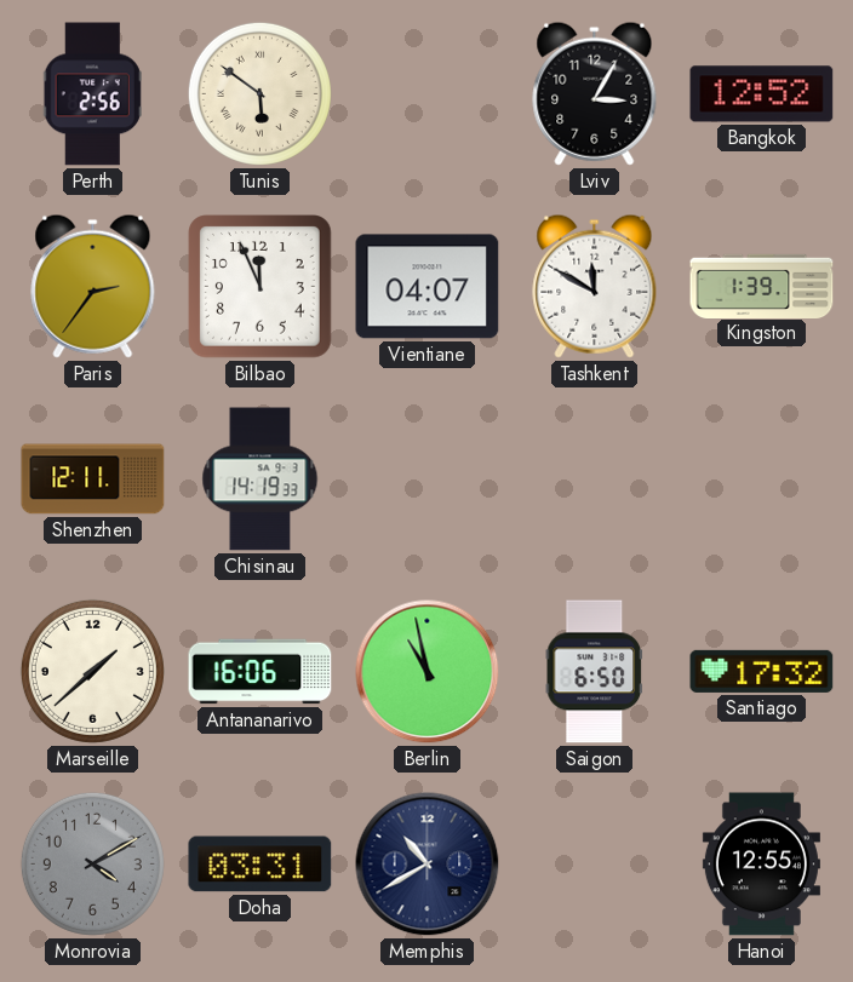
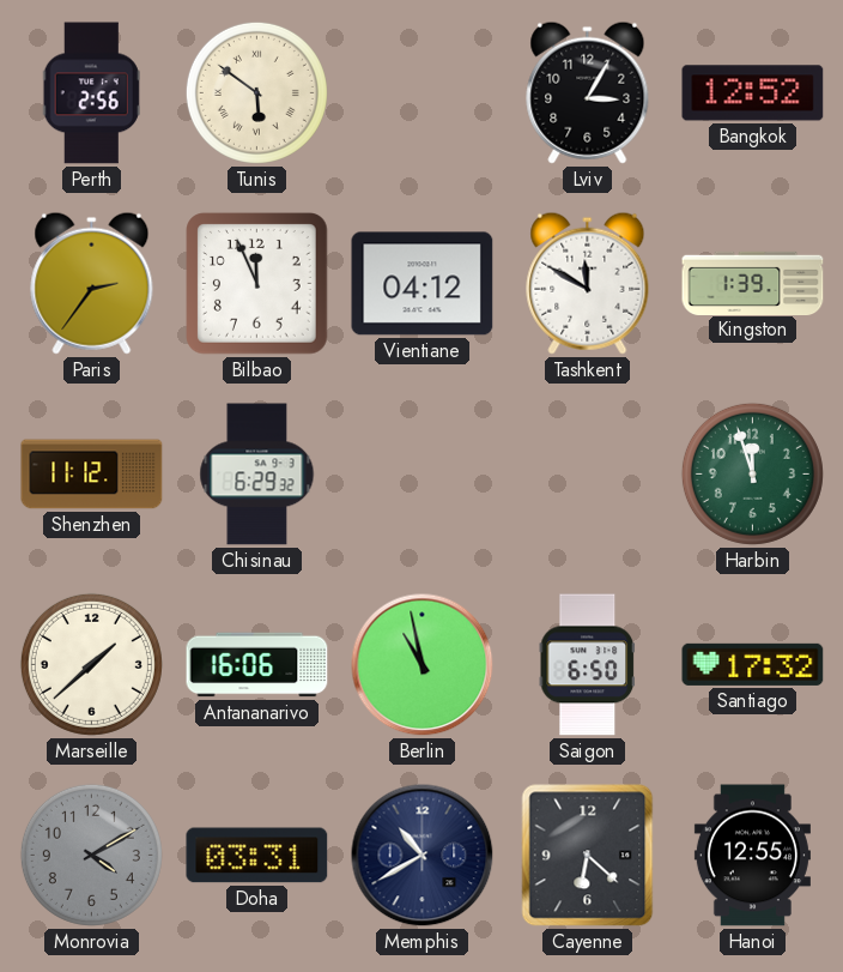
Vientiane: 04:07 -> 04:12
Shenzhen: 12:11 -> 11:12
Chisinau: 14:19 -> 6:29
Harbin: none -> 11:57
Cayenne: none -> 6:22
